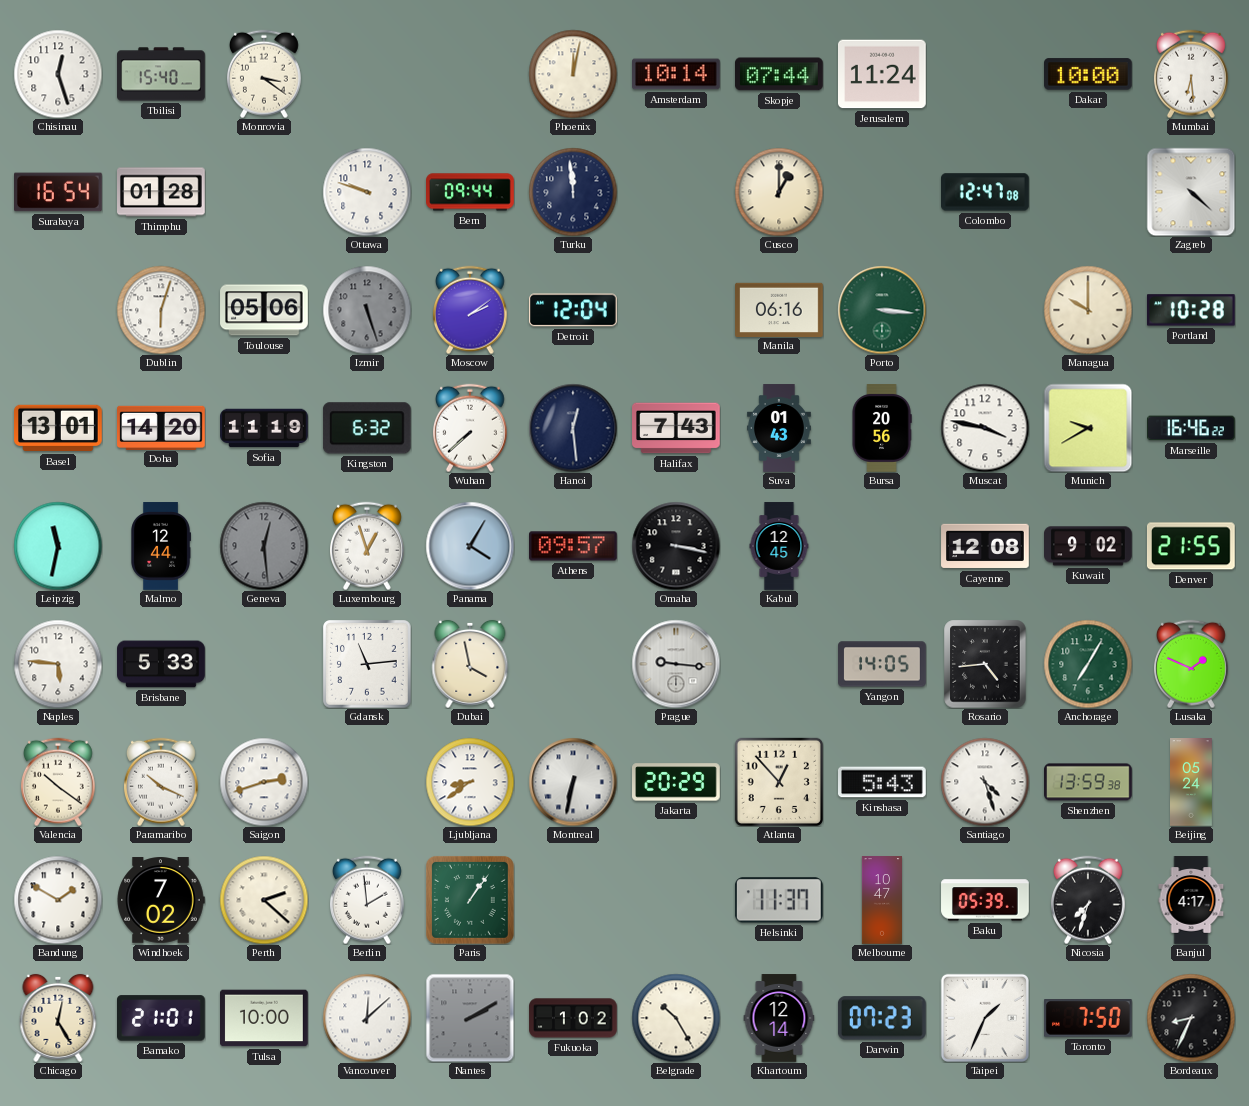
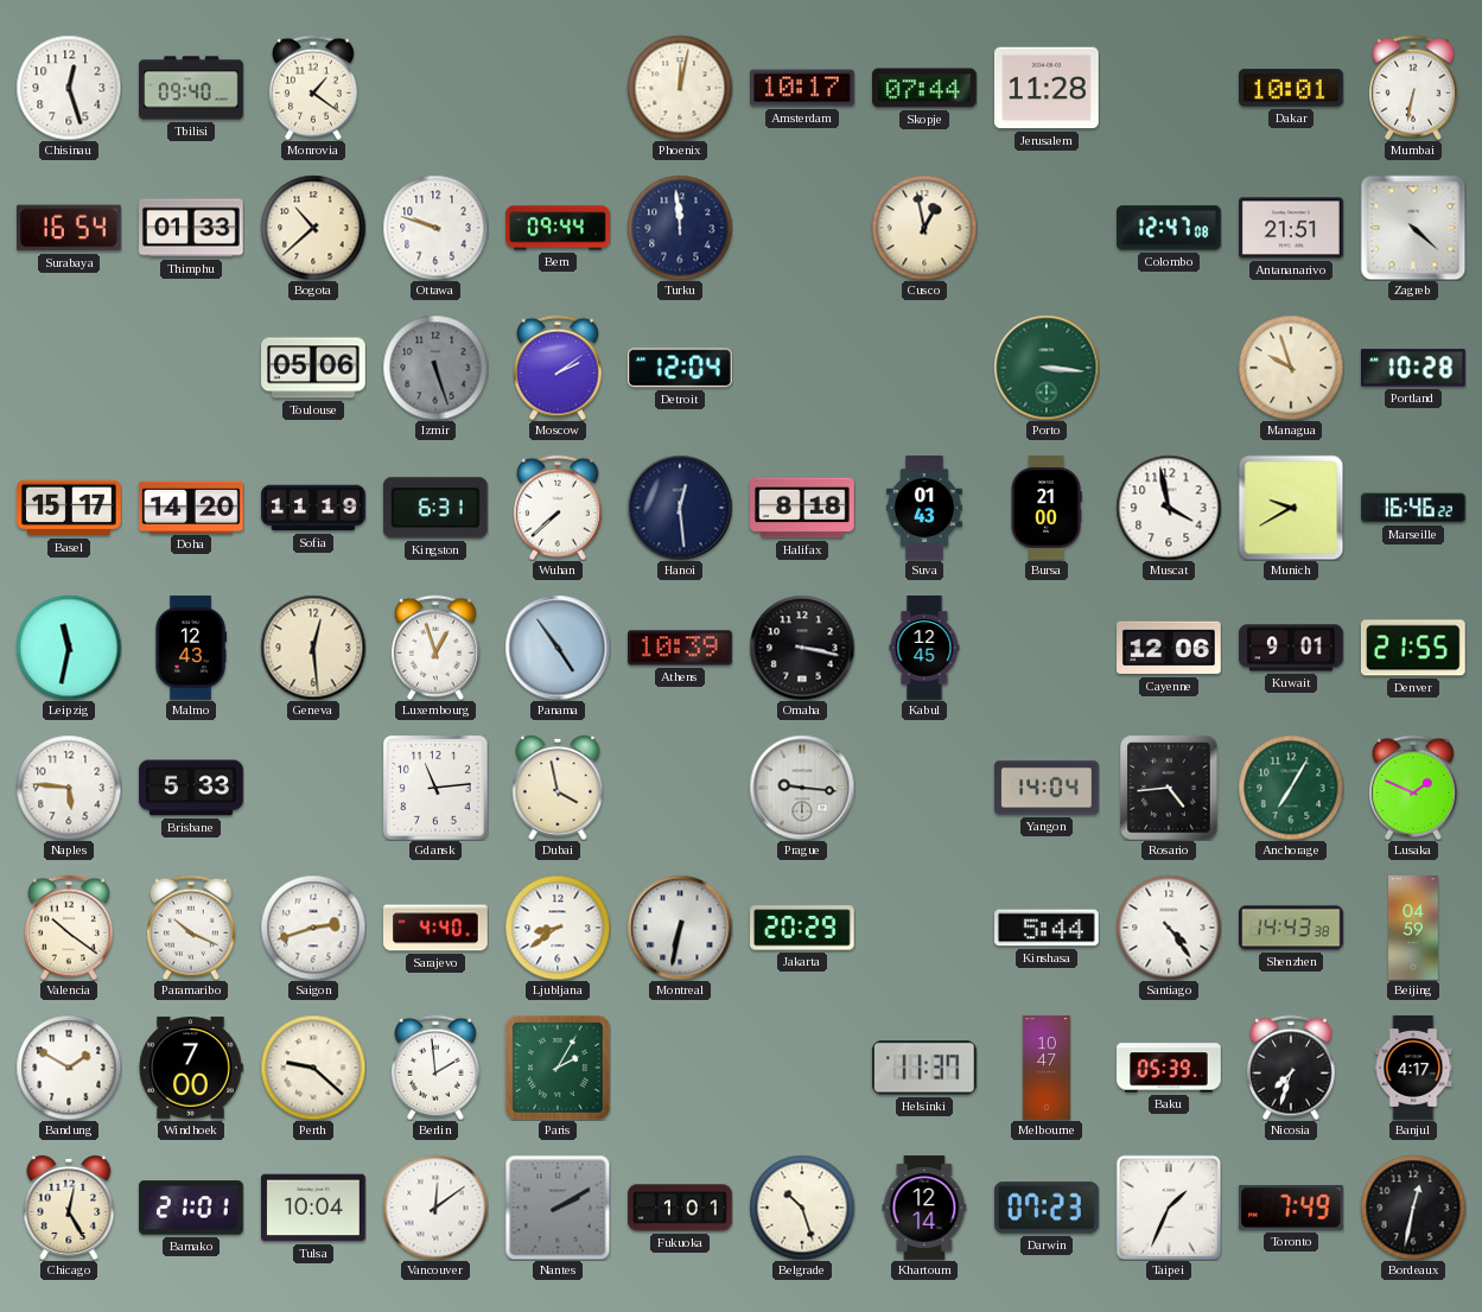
Tbilisi: 15:40 -> 09:40
Monrovia: 3:21 -> 1:21
Amsterdam: 10:14 -> 10:17
Jerusalem: 11:24 -> 11:28
Dakar: 10:00 -> 10:01
Mumbai: 6:29 -> 6:32
Thimphu: 01:28 -> 01:33
Bogota: none -> 10:38
Cusco: 1:00 -> 12:58
Antananarivo: none -> 21:51
Dublin: 6:03 -> none
Manila: 06:16 -> none
Managua: 10:00 -> 9:57
Basel: 13:01 -> 15:17
Kingston: 6:32 -> 6:31
Halifax: 7:43 -> 8:18
Bursa: 20:56 -> 21:00
Muscat: 3:47 -> 3:58
Malmo: 12:44 -> 12:43
Geneva dial: grey -> cream
Panama: 4:05 -> 4:54
Athens: 09:57 -> 10:39
Cayenne: 12:08 -> 12:06
Kuwait: 9:02 -> 9:01
Yangon: 14:05 -> 14:04
Sarajevo: none -> 4:40
Atlanta: 12:53 -> none
Kinshasa: 5:43 -> 5:44
Santiago: 4:27 -> 4:24
Shenzhen: 13:59 -> 14:43
Beijing: 05:24 -> 04:59
Windhoek: 7:02 -> 7:00
Perth: 2:22 -> 9:22
Paris: 1:06 -> 2:05
Tulsa: 10:00 -> 10:04
Vancouver: 12:08 -> 12:09
Fukuoka: 1:02 -> 1:01
Belgrade: 10:25 -> 10:27
Toronto: 7:50 -> 7:49
Bordeaux: 8:34 -> 12:32
